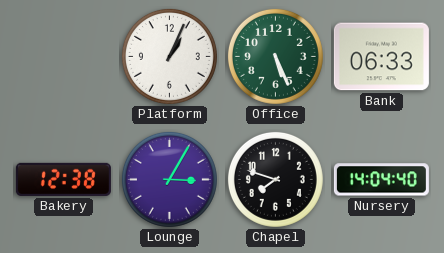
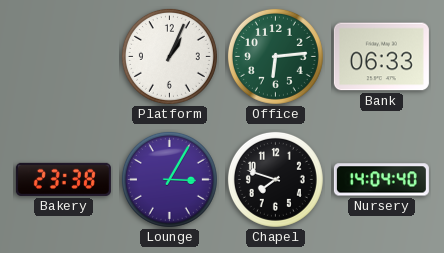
Office: 5:26 -> 6:14
Bakery: 12:38 -> 23:38
